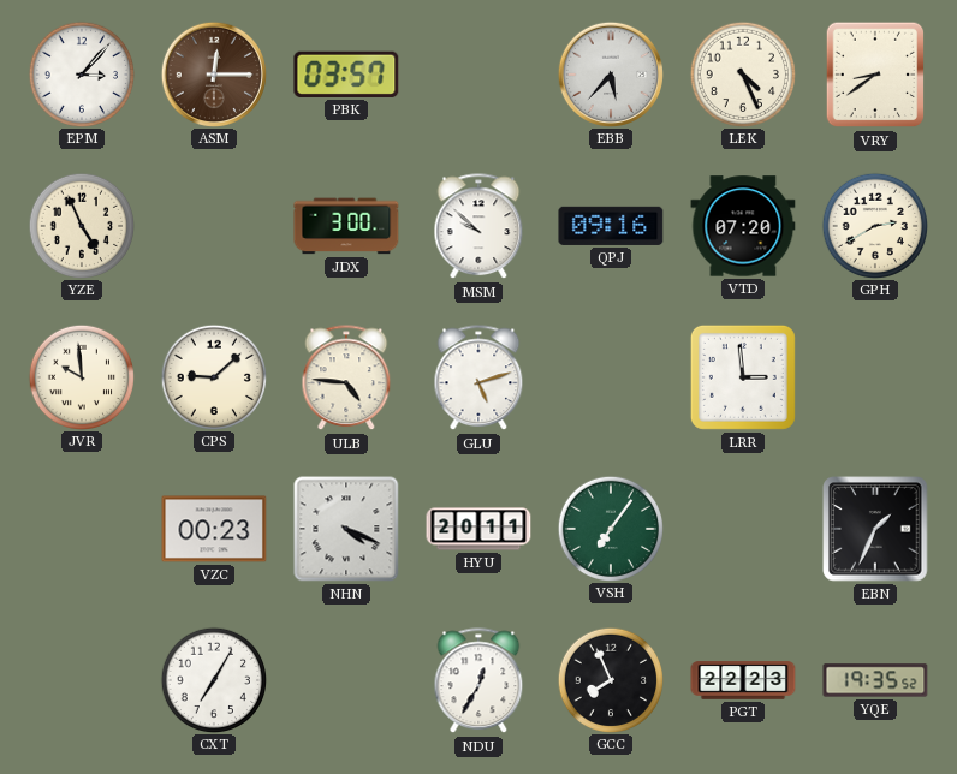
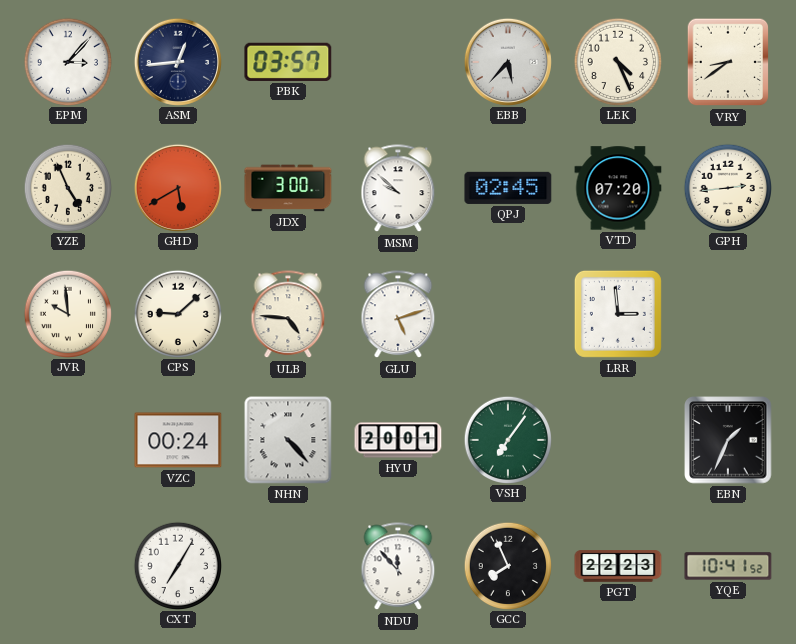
ASM: 12:15 -> 12:44
ASM dial: brown -> navy
GHD: none -> 5:40
QPJ: 09:16 -> 02:45
GPH: 2:40 -> 2:44
VZC: 00:23 -> 00:24
NHN: 4:19 -> 4:23
HYU: 20:11 -> 20:01
NDU: 12:35 -> 11:53
YQE: 19:35 -> 10:41
